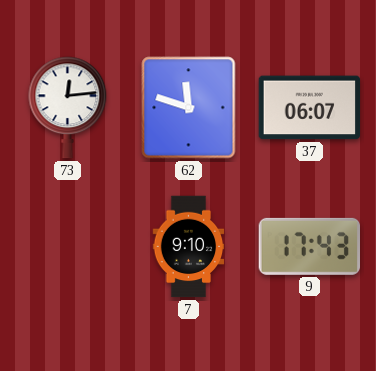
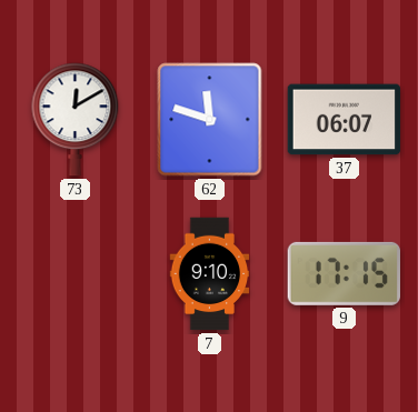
73: 12:14 -> 12:10
9: 17:43 -> 17:15
